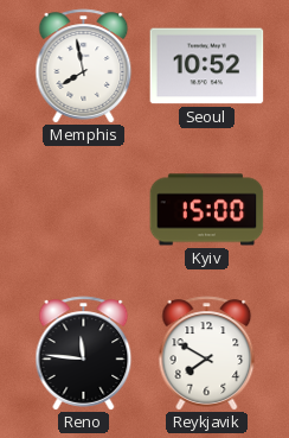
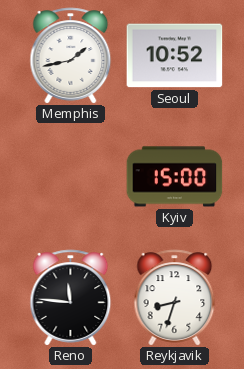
Memphis: 7:58 -> 1:43
Reykjavik: 7:50 -> 8:33
